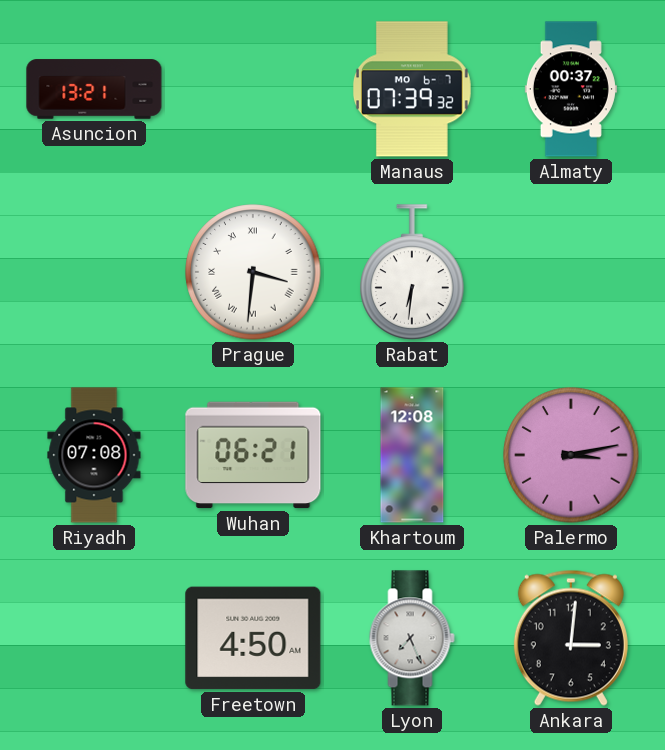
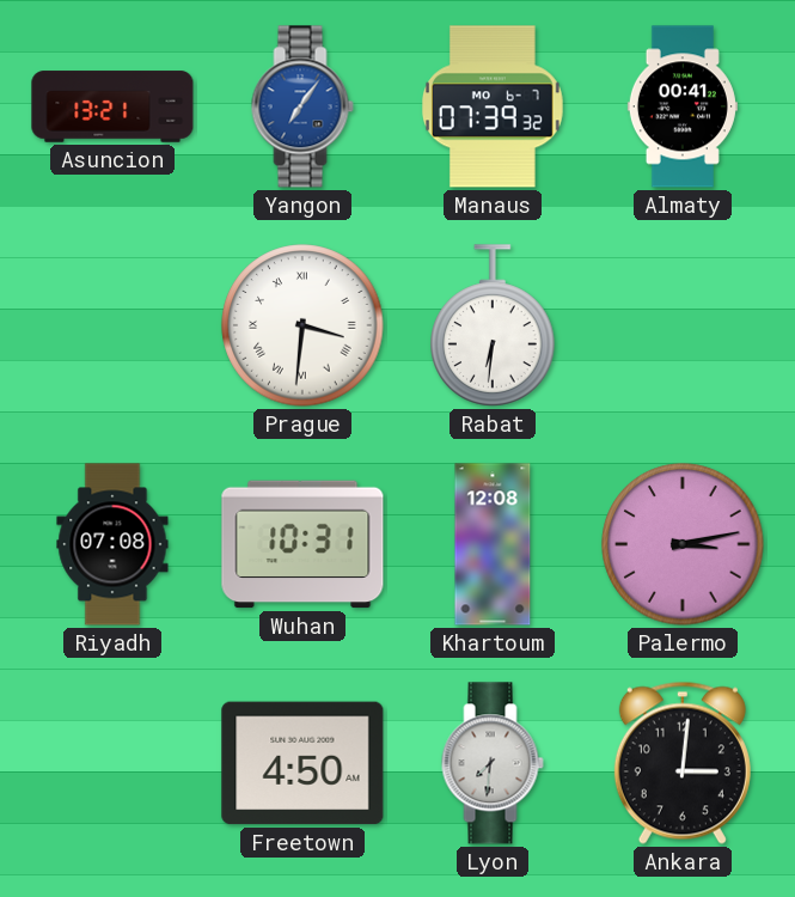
Yangon: none -> 7:06
Almaty: 00:37 -> 00:41
Wuhan: 06:21 -> 10:31
Lyon: 7:26 -> 7:31
